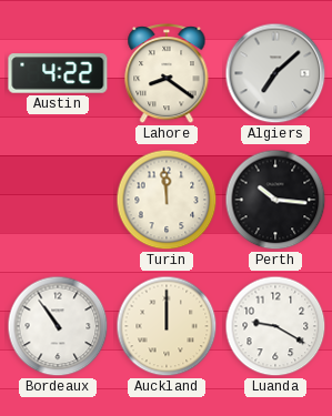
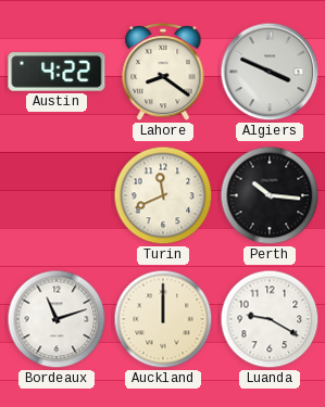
Algiers: 7:08 -> 3:49
Turin: 11:59 -> 11:41
Bordeaux: 10:54 -> 11:12
